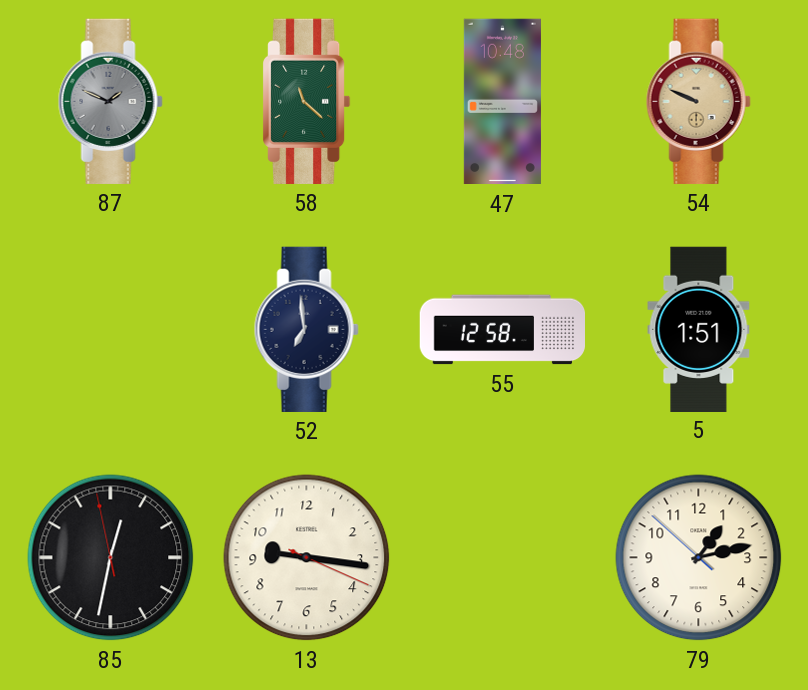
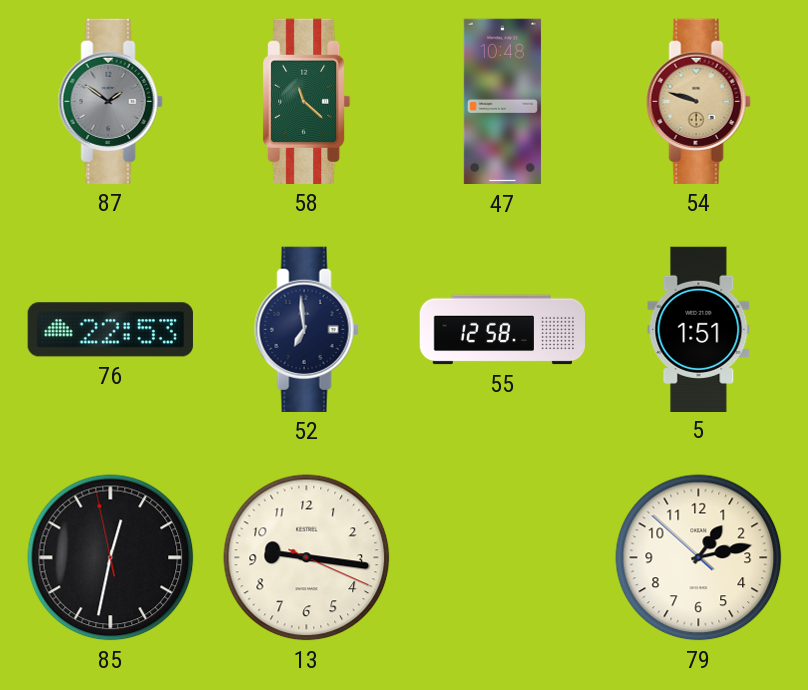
87: 1:49 -> 1:51
54: 9:49 -> 9:48
76: none -> 22:53
